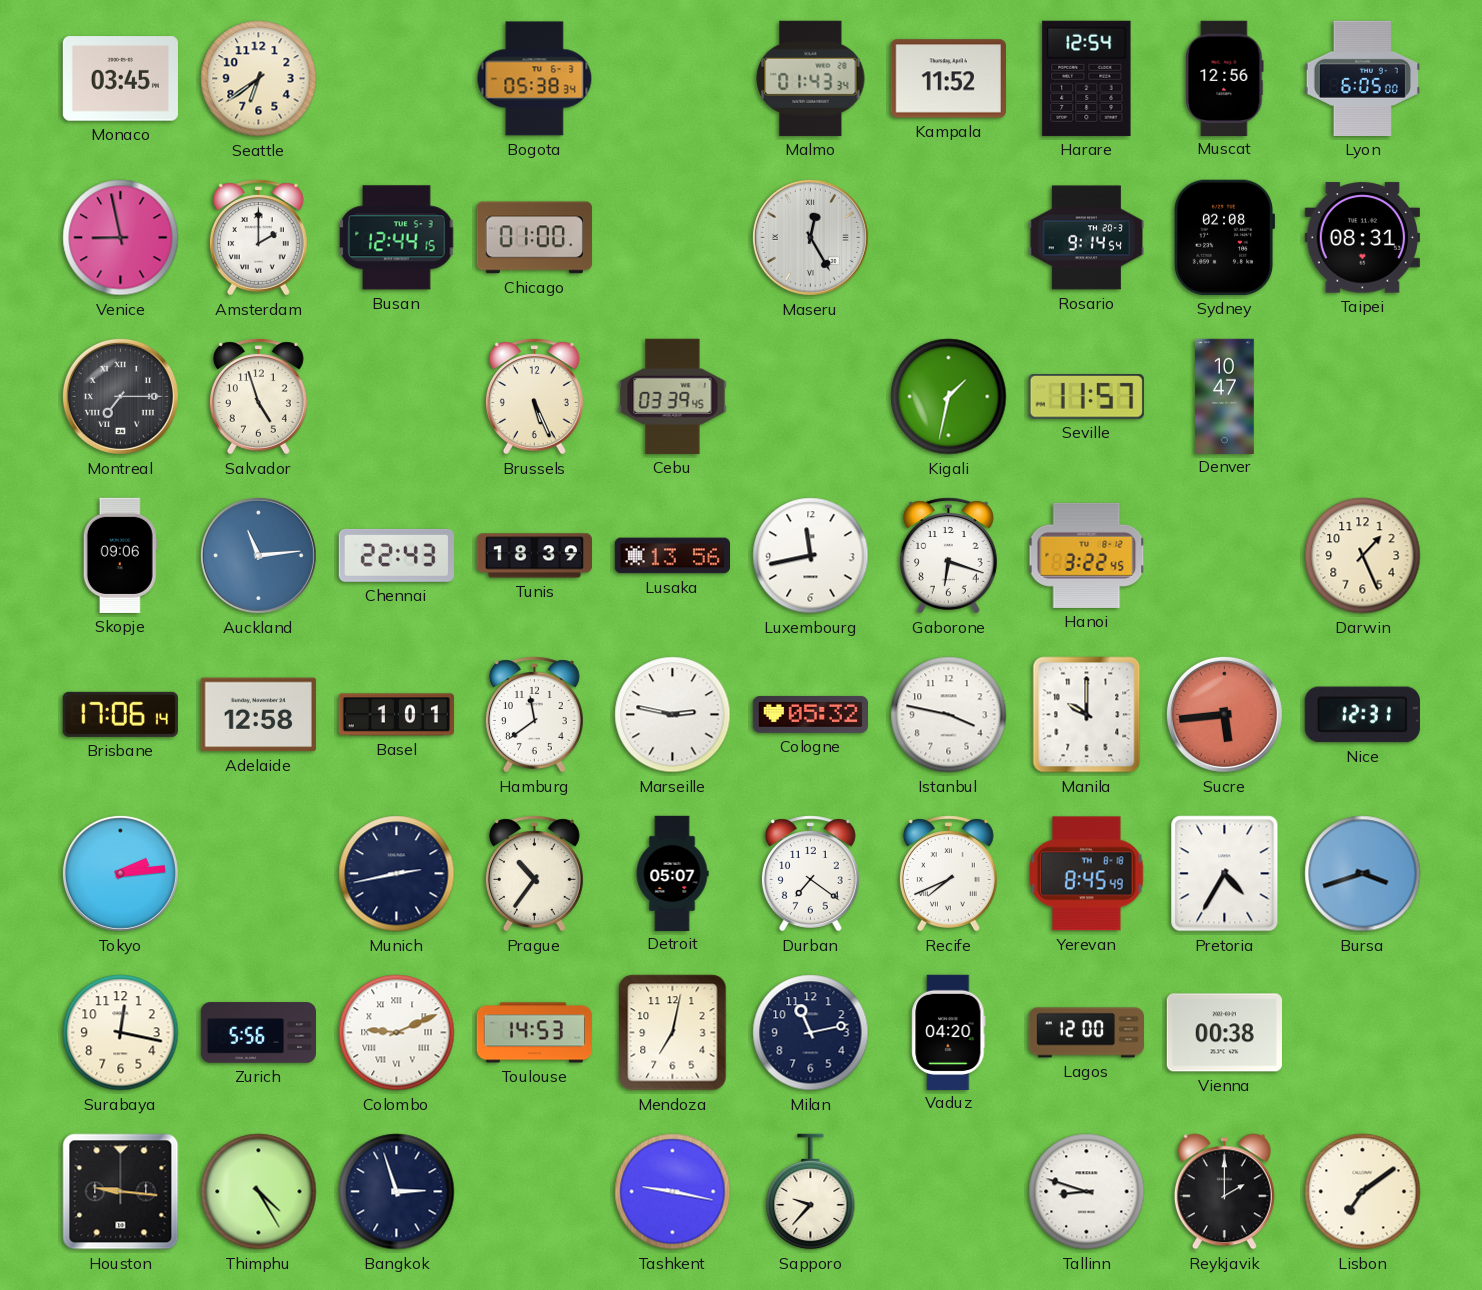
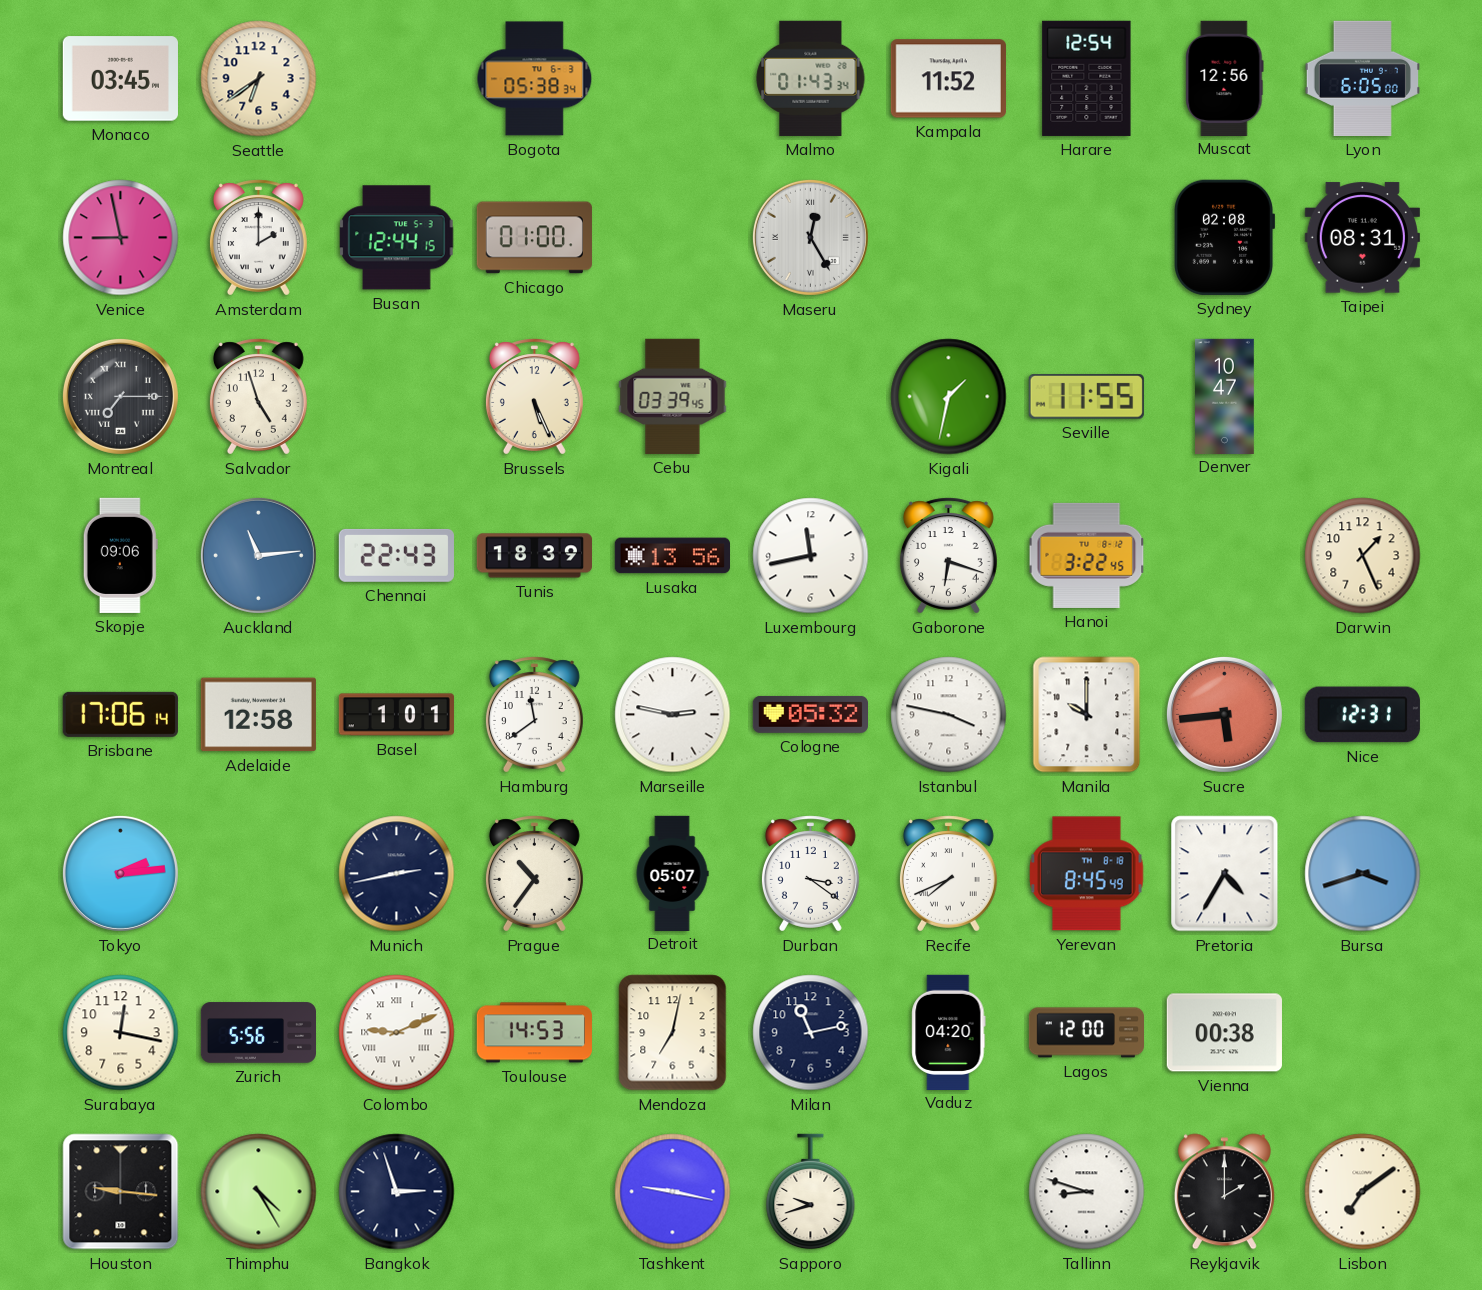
Rosario: 9:14 -> none
Seville: 11:57 -> 11:55
Durban: 7:21 -> 3:21
Sapporo: 9:37 -> 9:42
